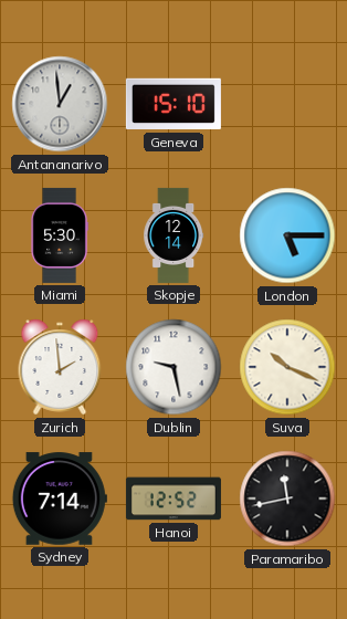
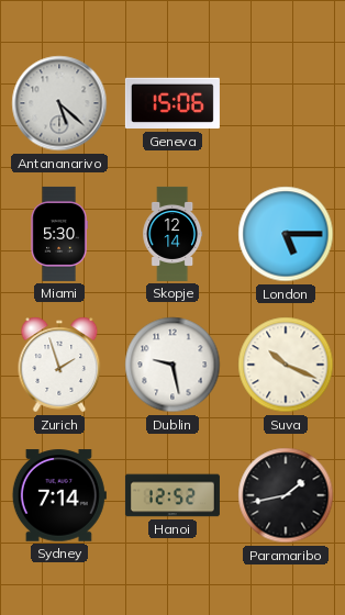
Antananarivo: 12:59 -> 5:22
Geneva: 15:10 -> 15:06
Zurich: 1:59 -> 1:57
Paramaribo: 11:43 -> 1:43
